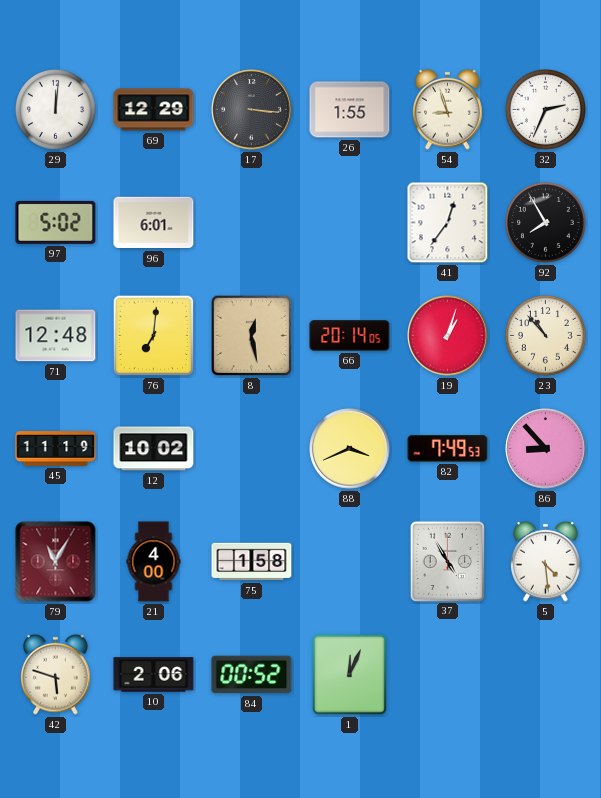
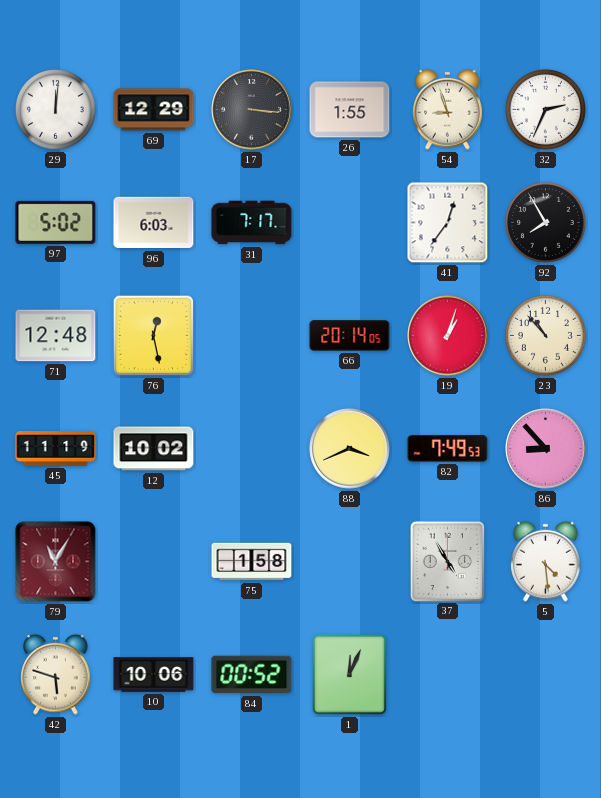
96: 6:01 -> 6:03
31: none -> 7:17
76: 7:01 -> 12:28
8: 12:28 -> none
21: 4:00 -> none
10: 2:06 -> 10:06
